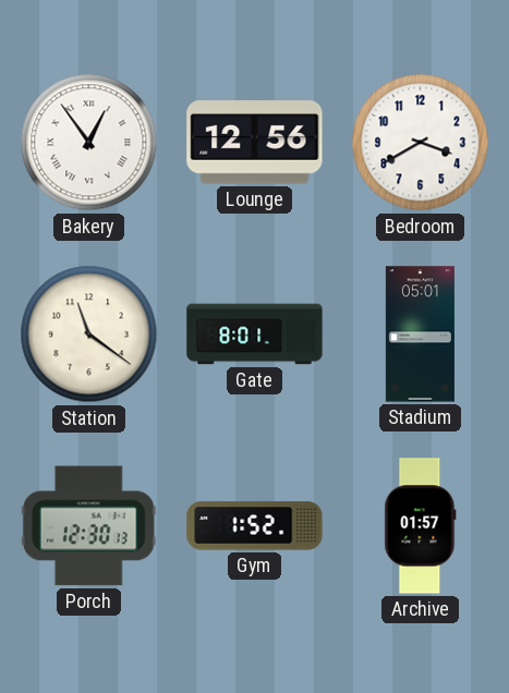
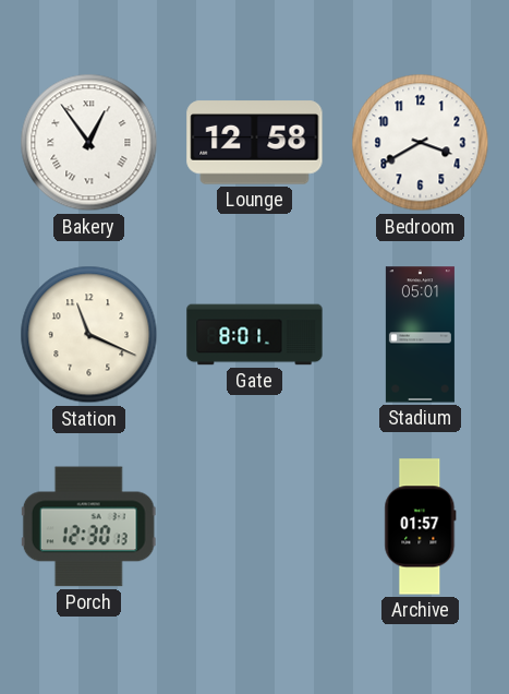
Lounge: 12:56 -> 12:58
Station: 11:21 -> 11:19
Gym: 1:52 -> none
